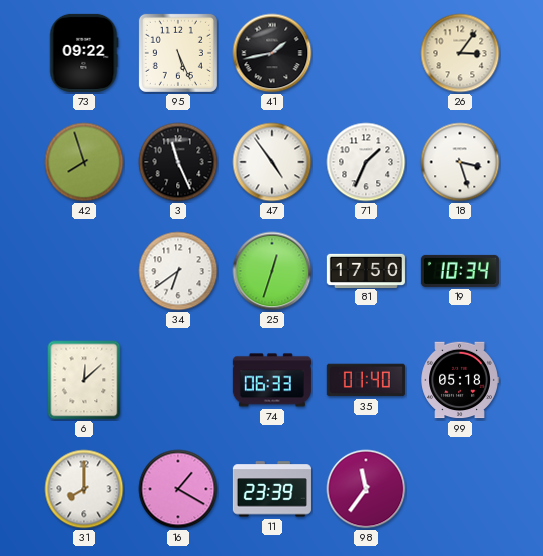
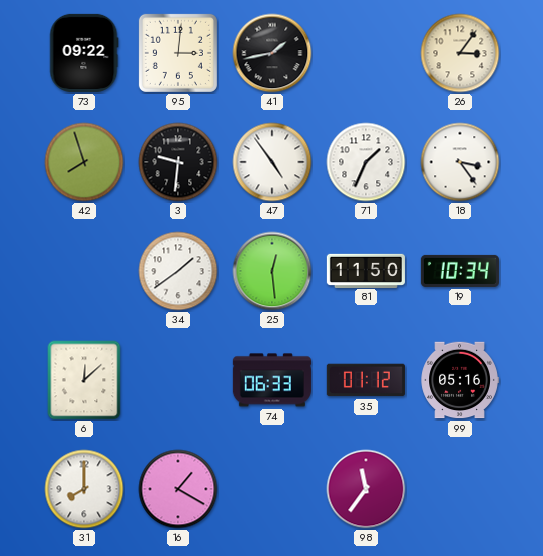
95: 5:26 -> 3:01
3: 11:26 -> 9:31
18: 3:27 -> 3:24
34: 6:39 -> 1:39
25: 12:33 -> 12:29
81: 17:50 -> 11:50
35: 01:40 -> 01:12
99: 05:18 -> 05:16
11: 23:39 -> none
